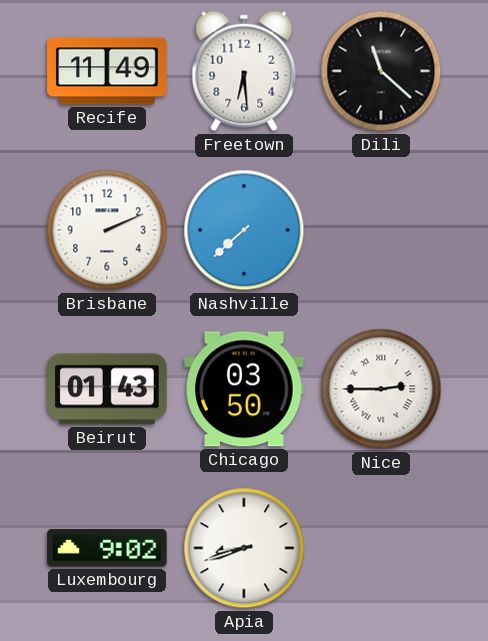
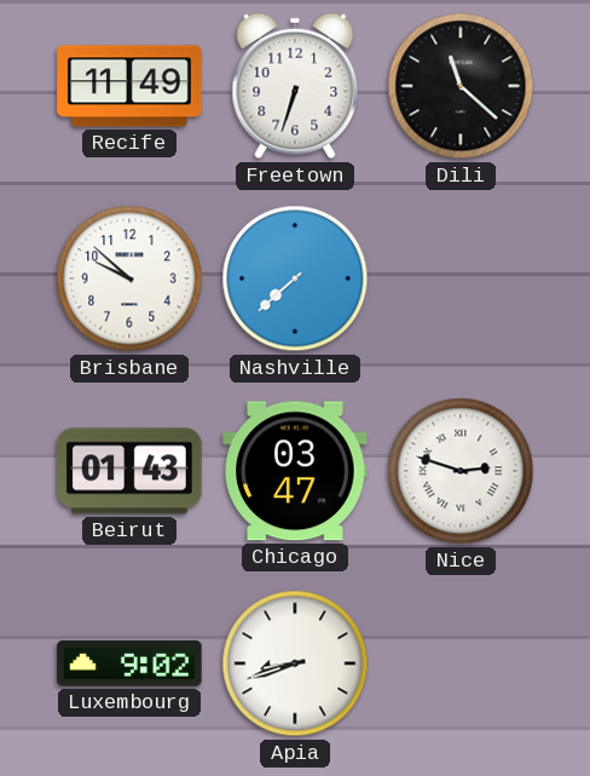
Freetown: 6:29 -> 6:33
Brisbane: 2:11 -> 9:52
Chicago: 03:50 -> 03:47
Nice: 2:45 -> 2:48
